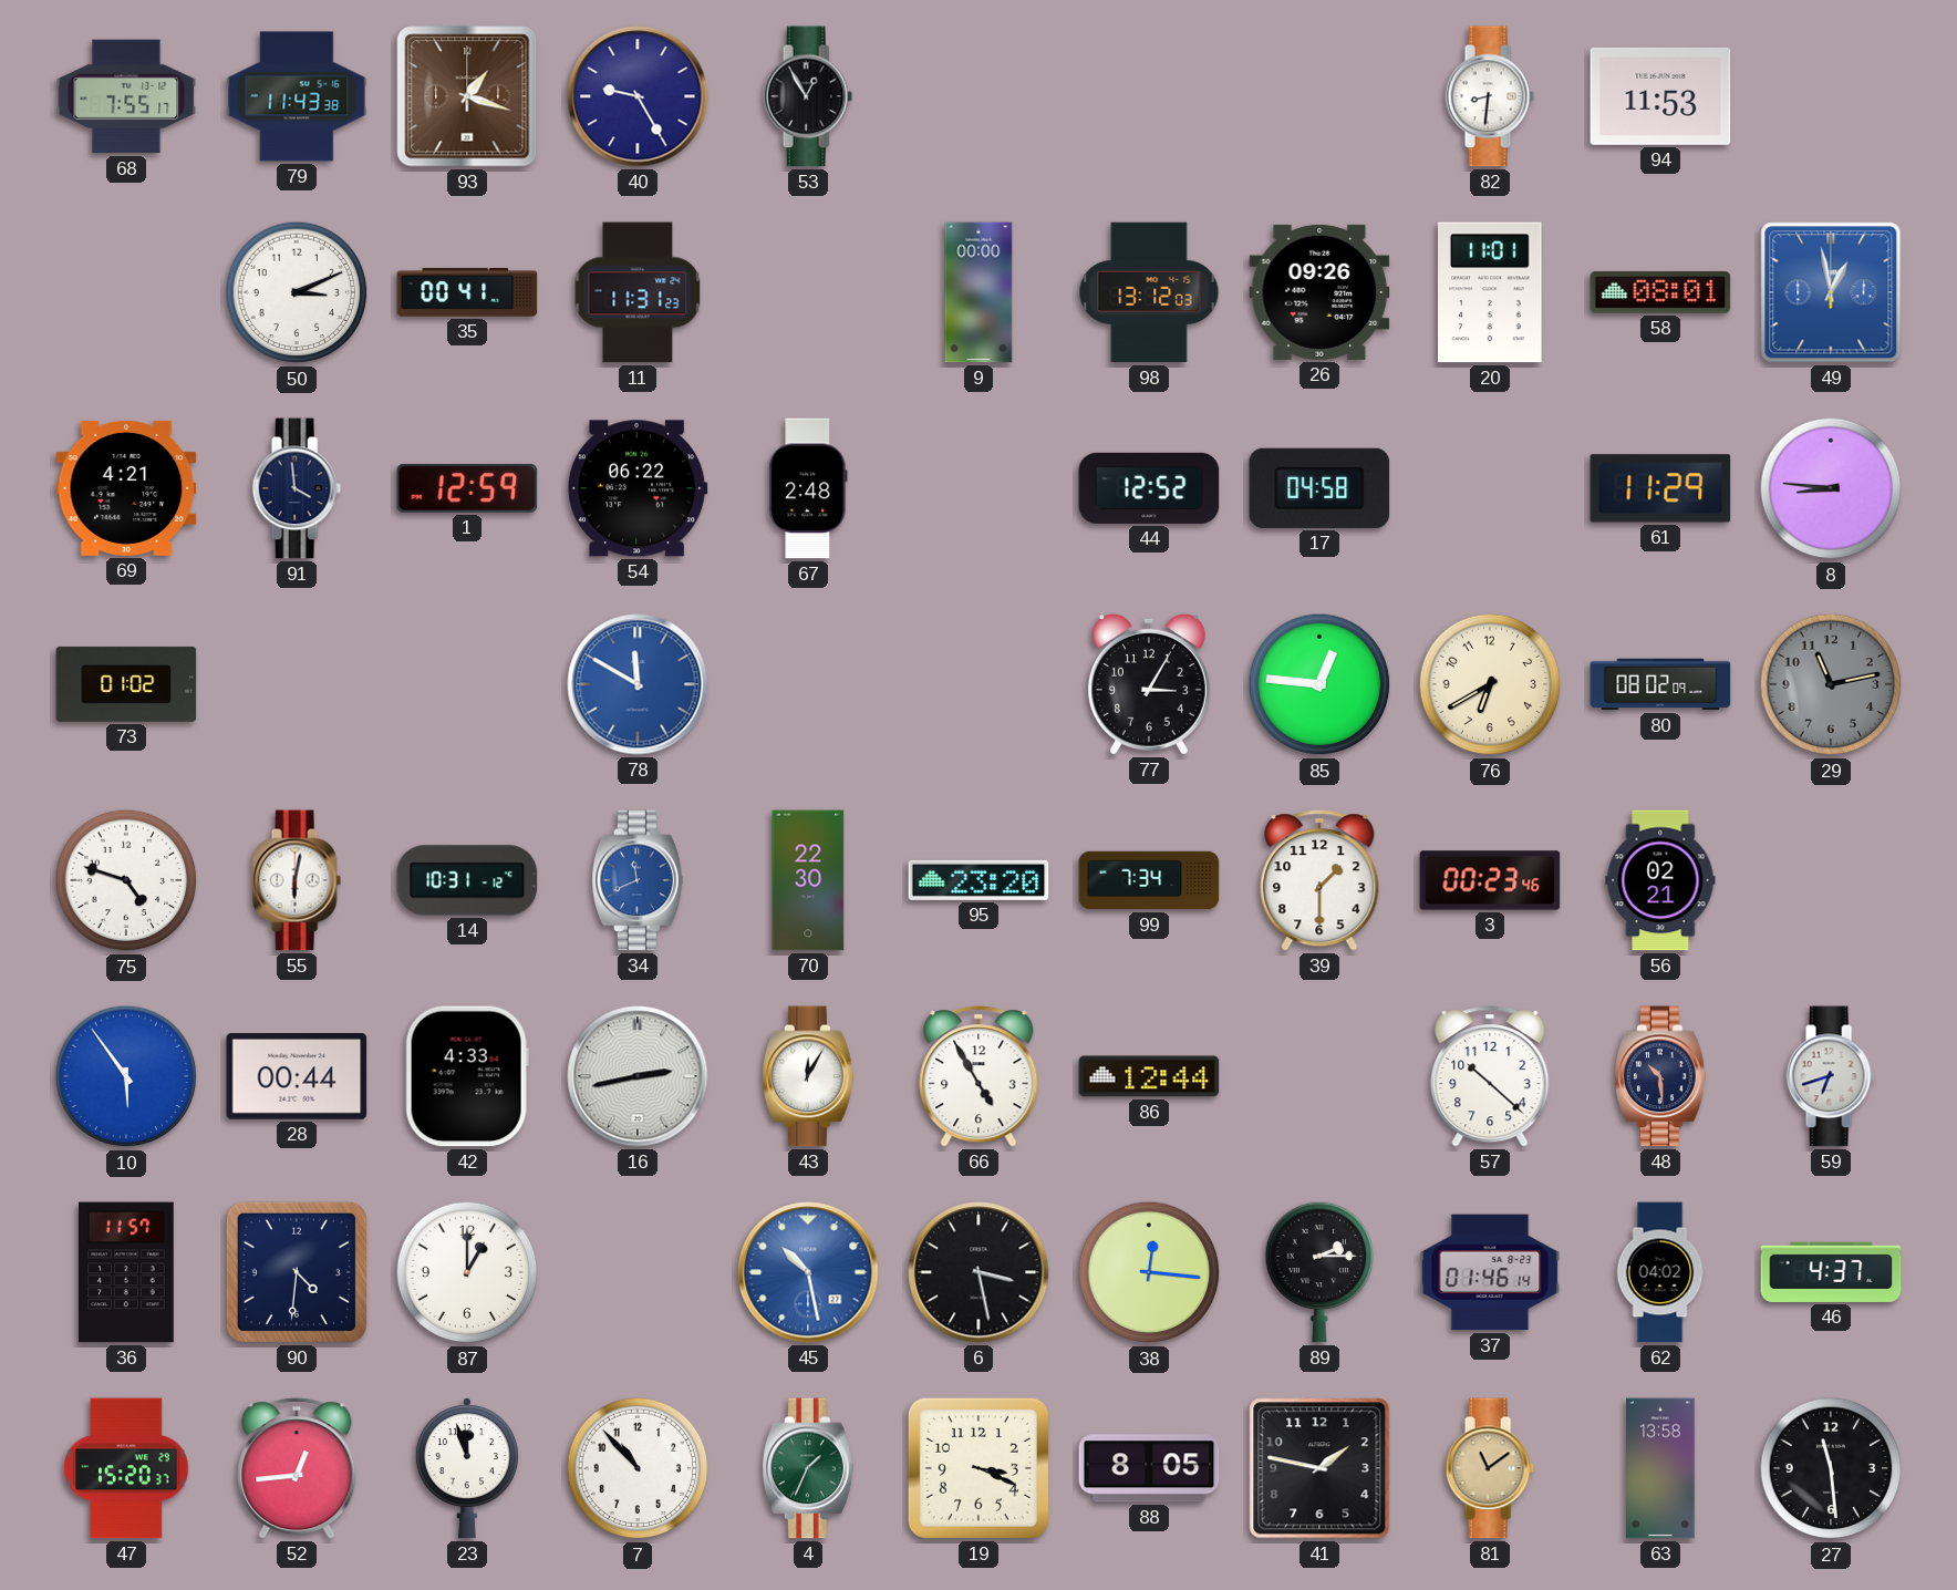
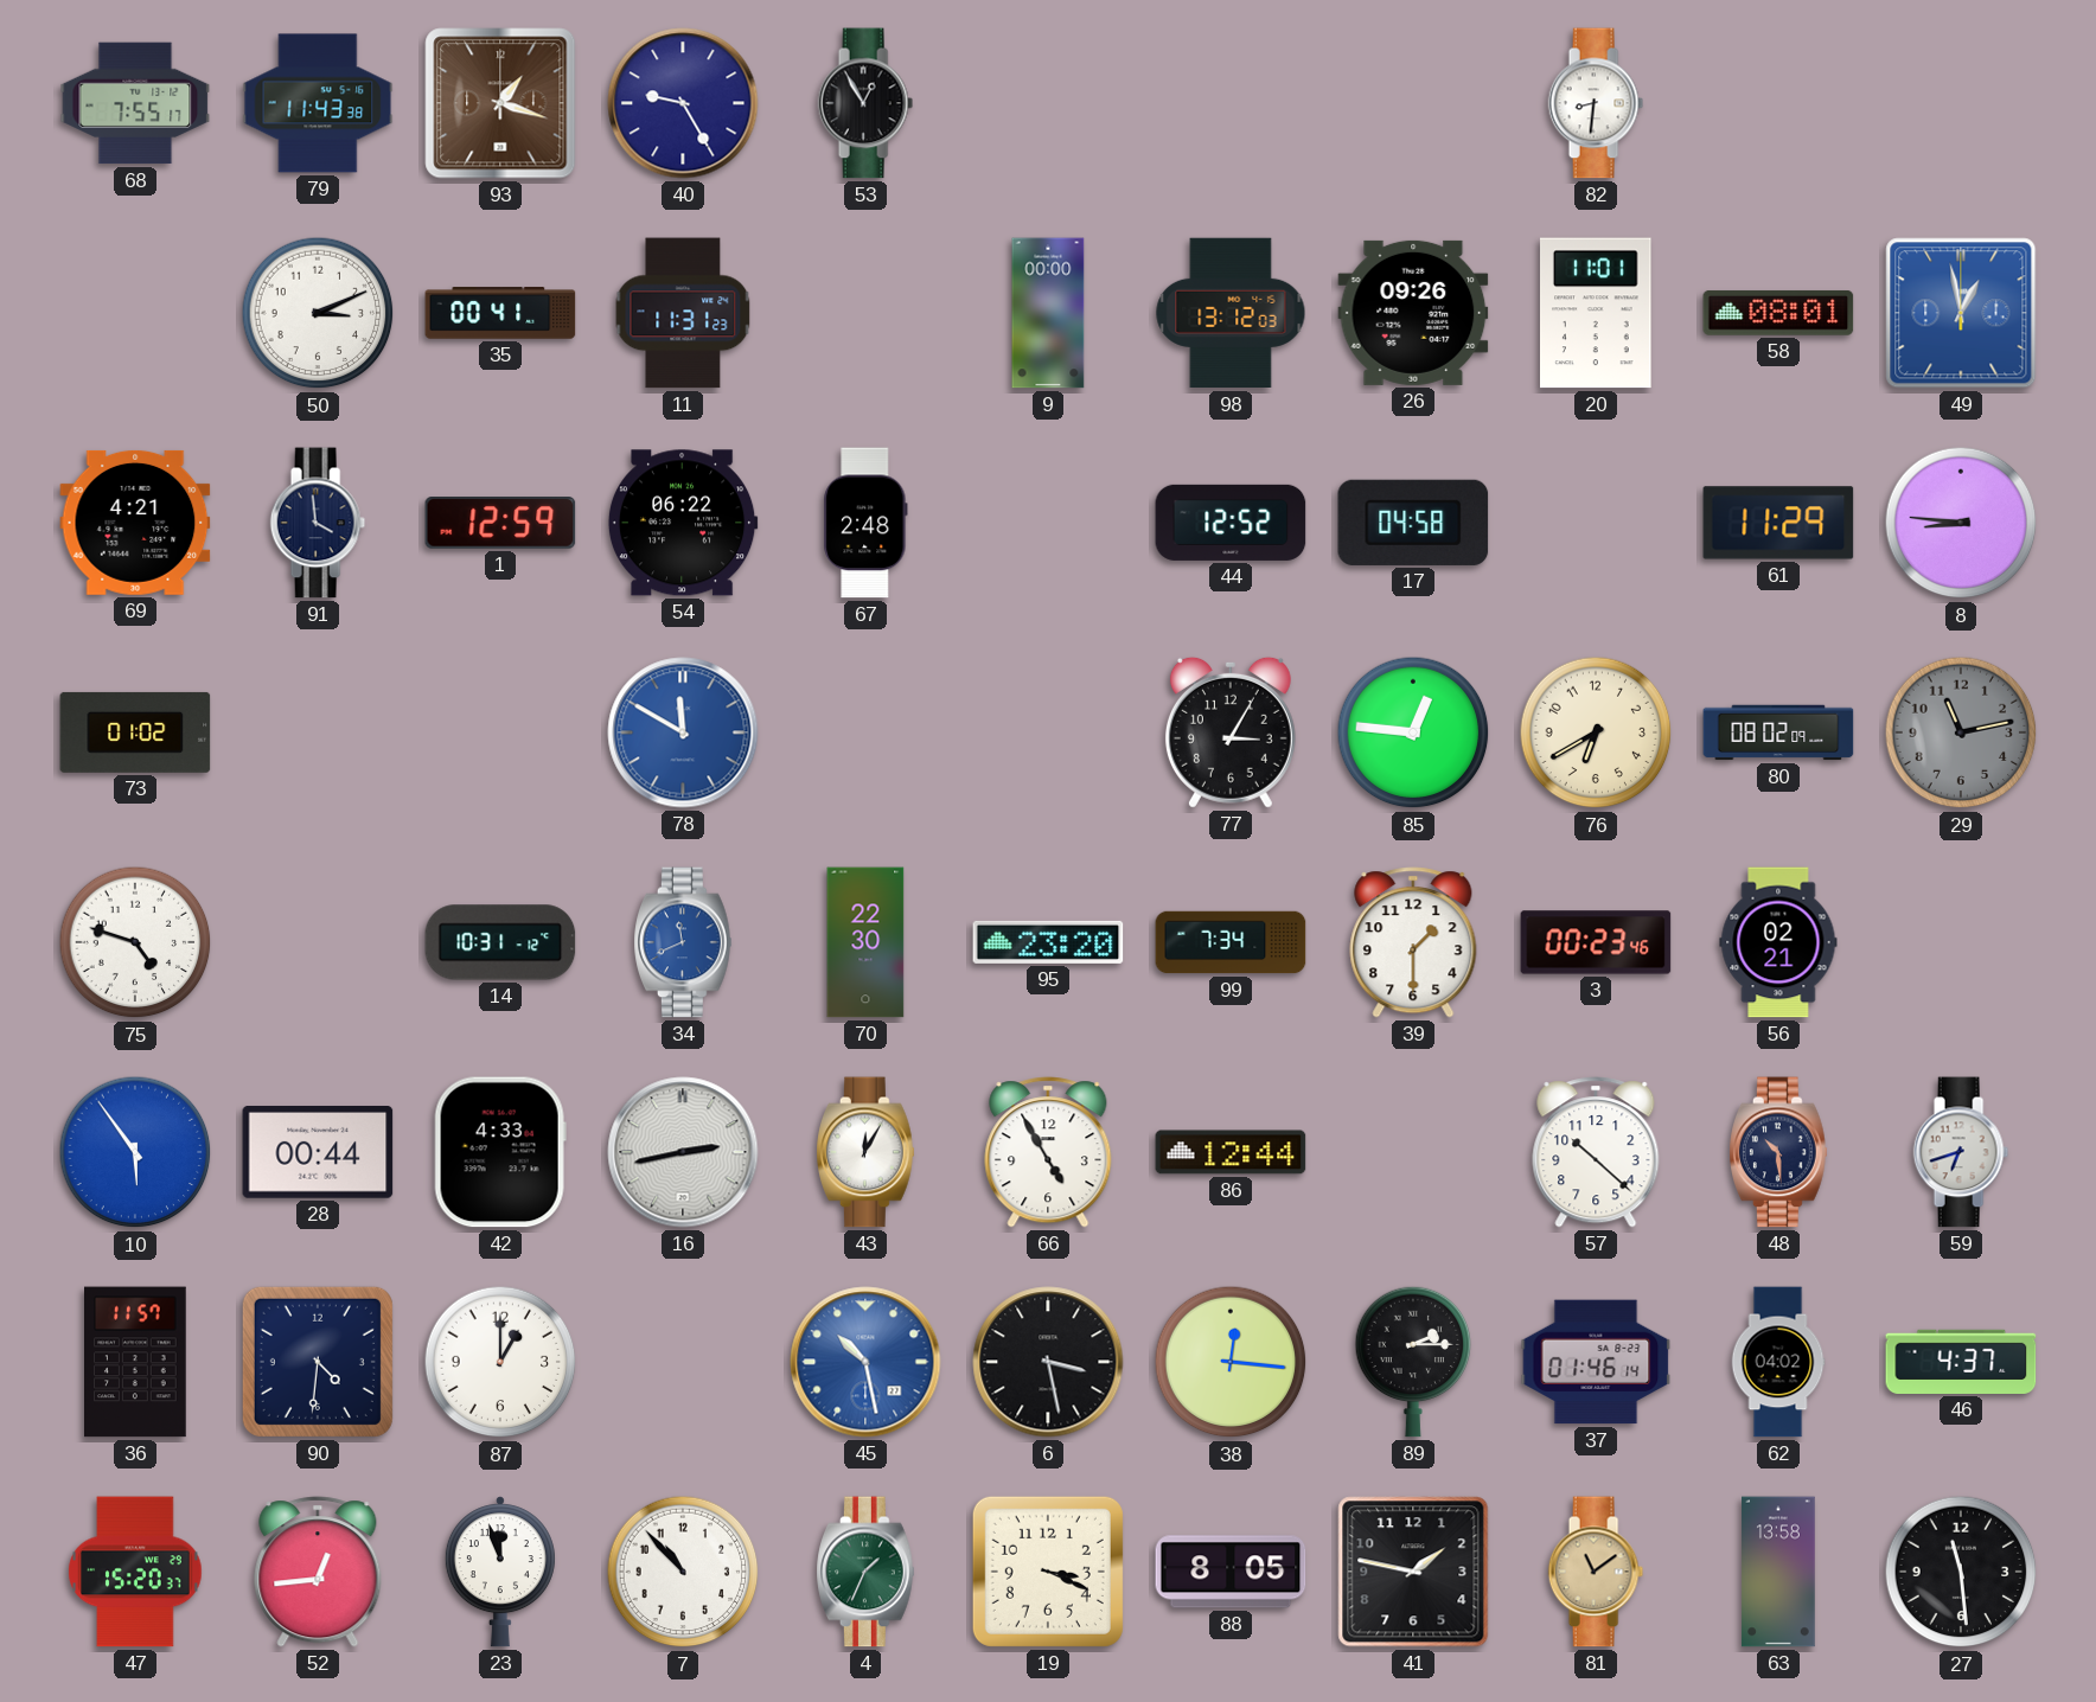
94: 11:53 -> none
55: 6:02 -> none
